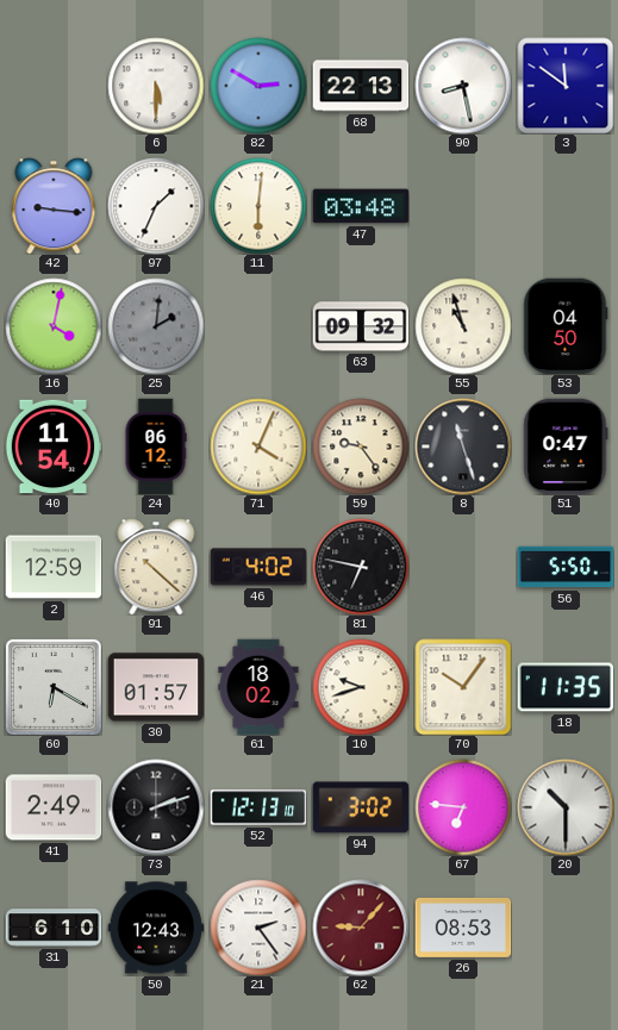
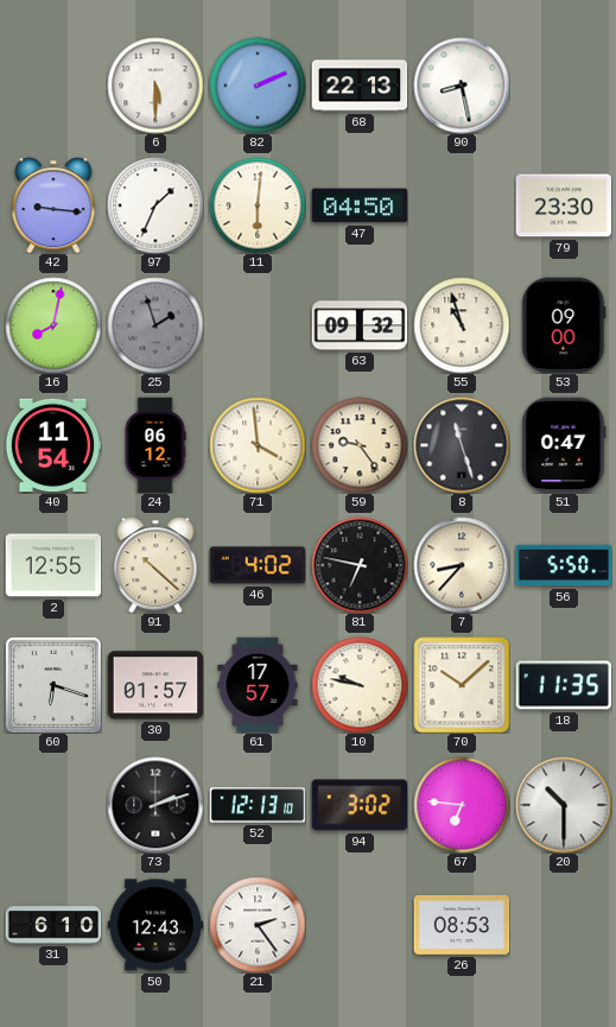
82: 2:50 -> 2:11
3: 11:51 -> none
47: 03:48 -> 04:50
79: none -> 23:30
16: 4:02 -> 8:02
25: 2:01 -> 1:57
53: 04:50 -> 09:00
71: 4:04 -> 3:59
2: 12:59 -> 12:55
7: none -> 8:37
60: 6:20 -> 6:18
61: 18:02 -> 17:57
10: 9:42 -> 9:47
70: 10:06 -> 10:08
41: 2:49 -> none
62: 9:07 -> none
